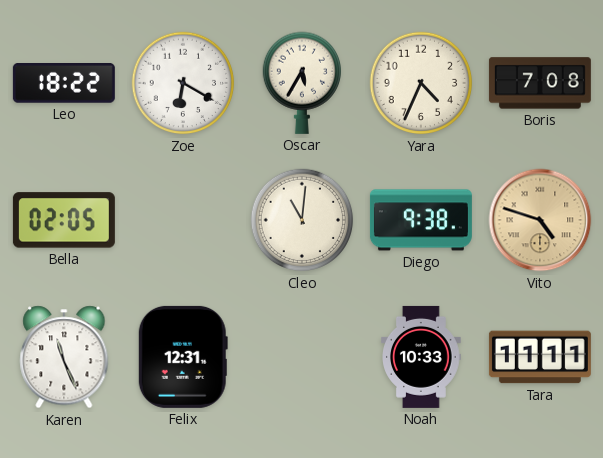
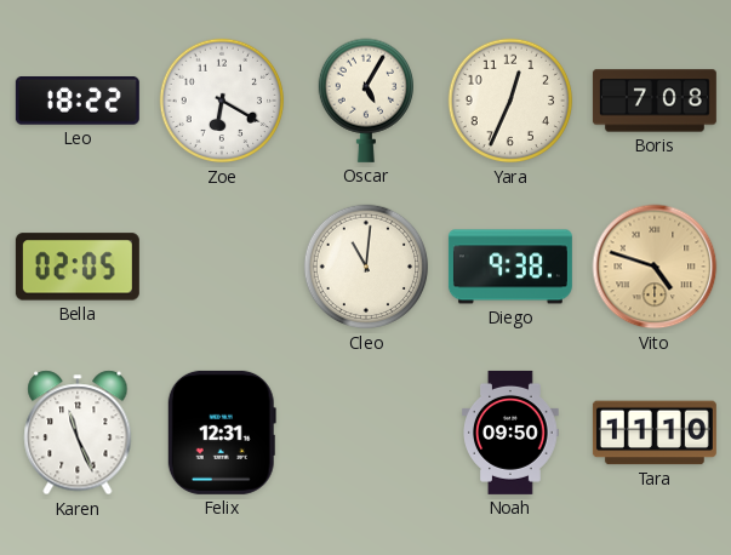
Oscar: 5:35 -> 5:05
Yara: 4:34 -> 12:34
Noah: 10:33 -> 09:50
Tara: 11:11 -> 11:10
